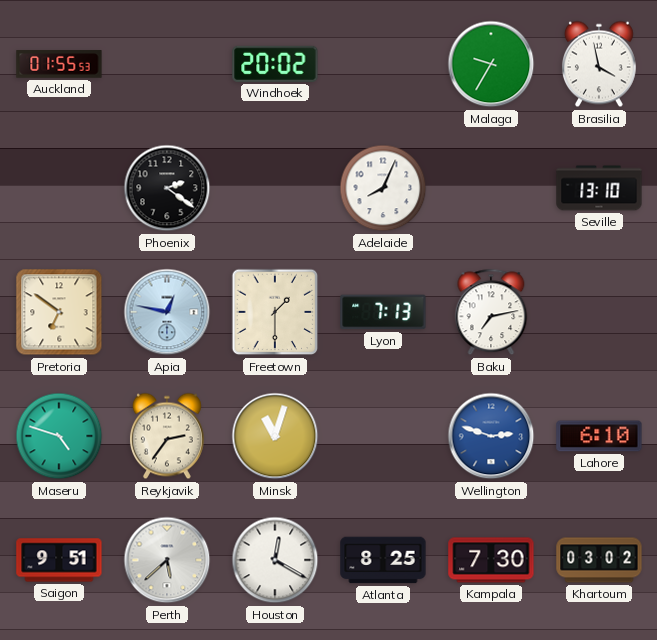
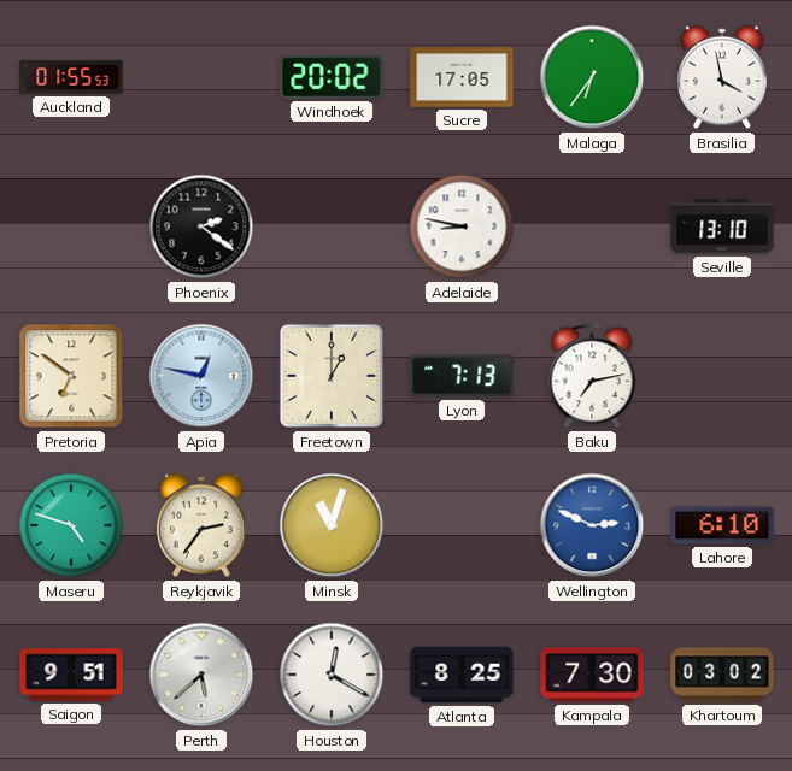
Sucre: none -> 17:05
Malaga: 9:35 -> 6:36
Adelaide: 8:04 -> 8:47
Freetown: 1:30 -> 1:00
Wellington: 2:48 -> 2:49
